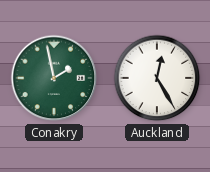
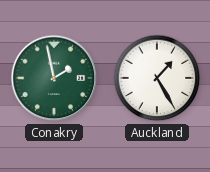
Auckland: 12:25 -> 1:25
